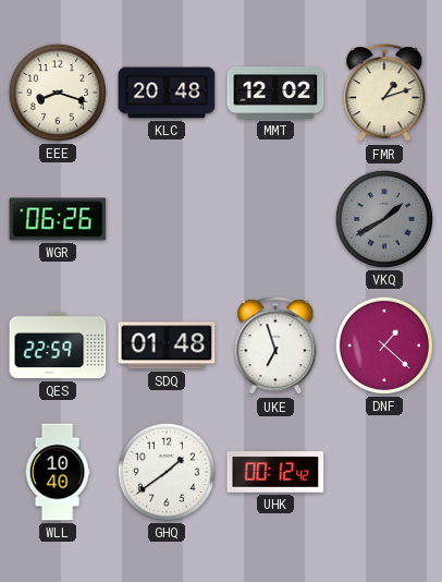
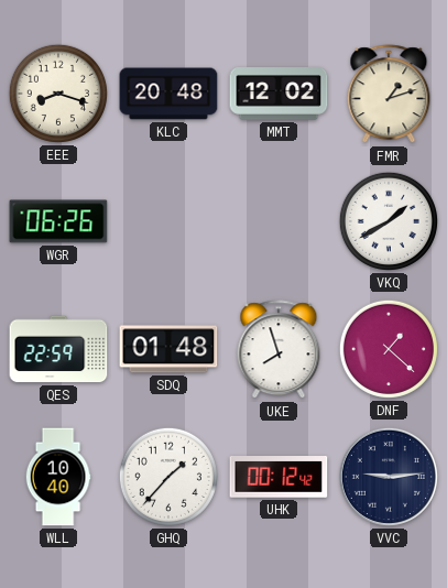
VKQ dial: grey -> white
UKE: 6:57 -> 7:57
GHQ: 1:39 -> 1:37
VVC: none -> 9:14
